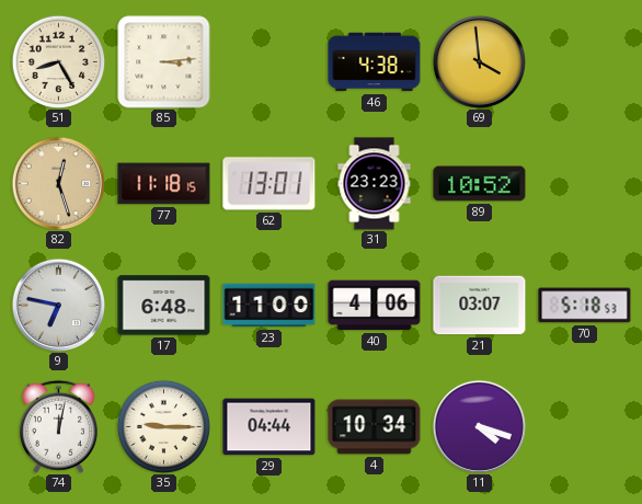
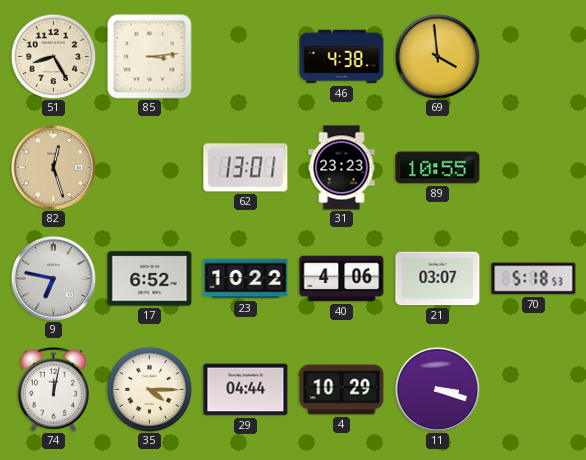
77: 11:18 -> none
89: 10:52 -> 10:55
17: 6:48 -> 6:52
23: 11:00 -> 10:22
35: 9:15 -> 4:15
4: 10:34 -> 10:29
11: 4:18 -> 3:18
